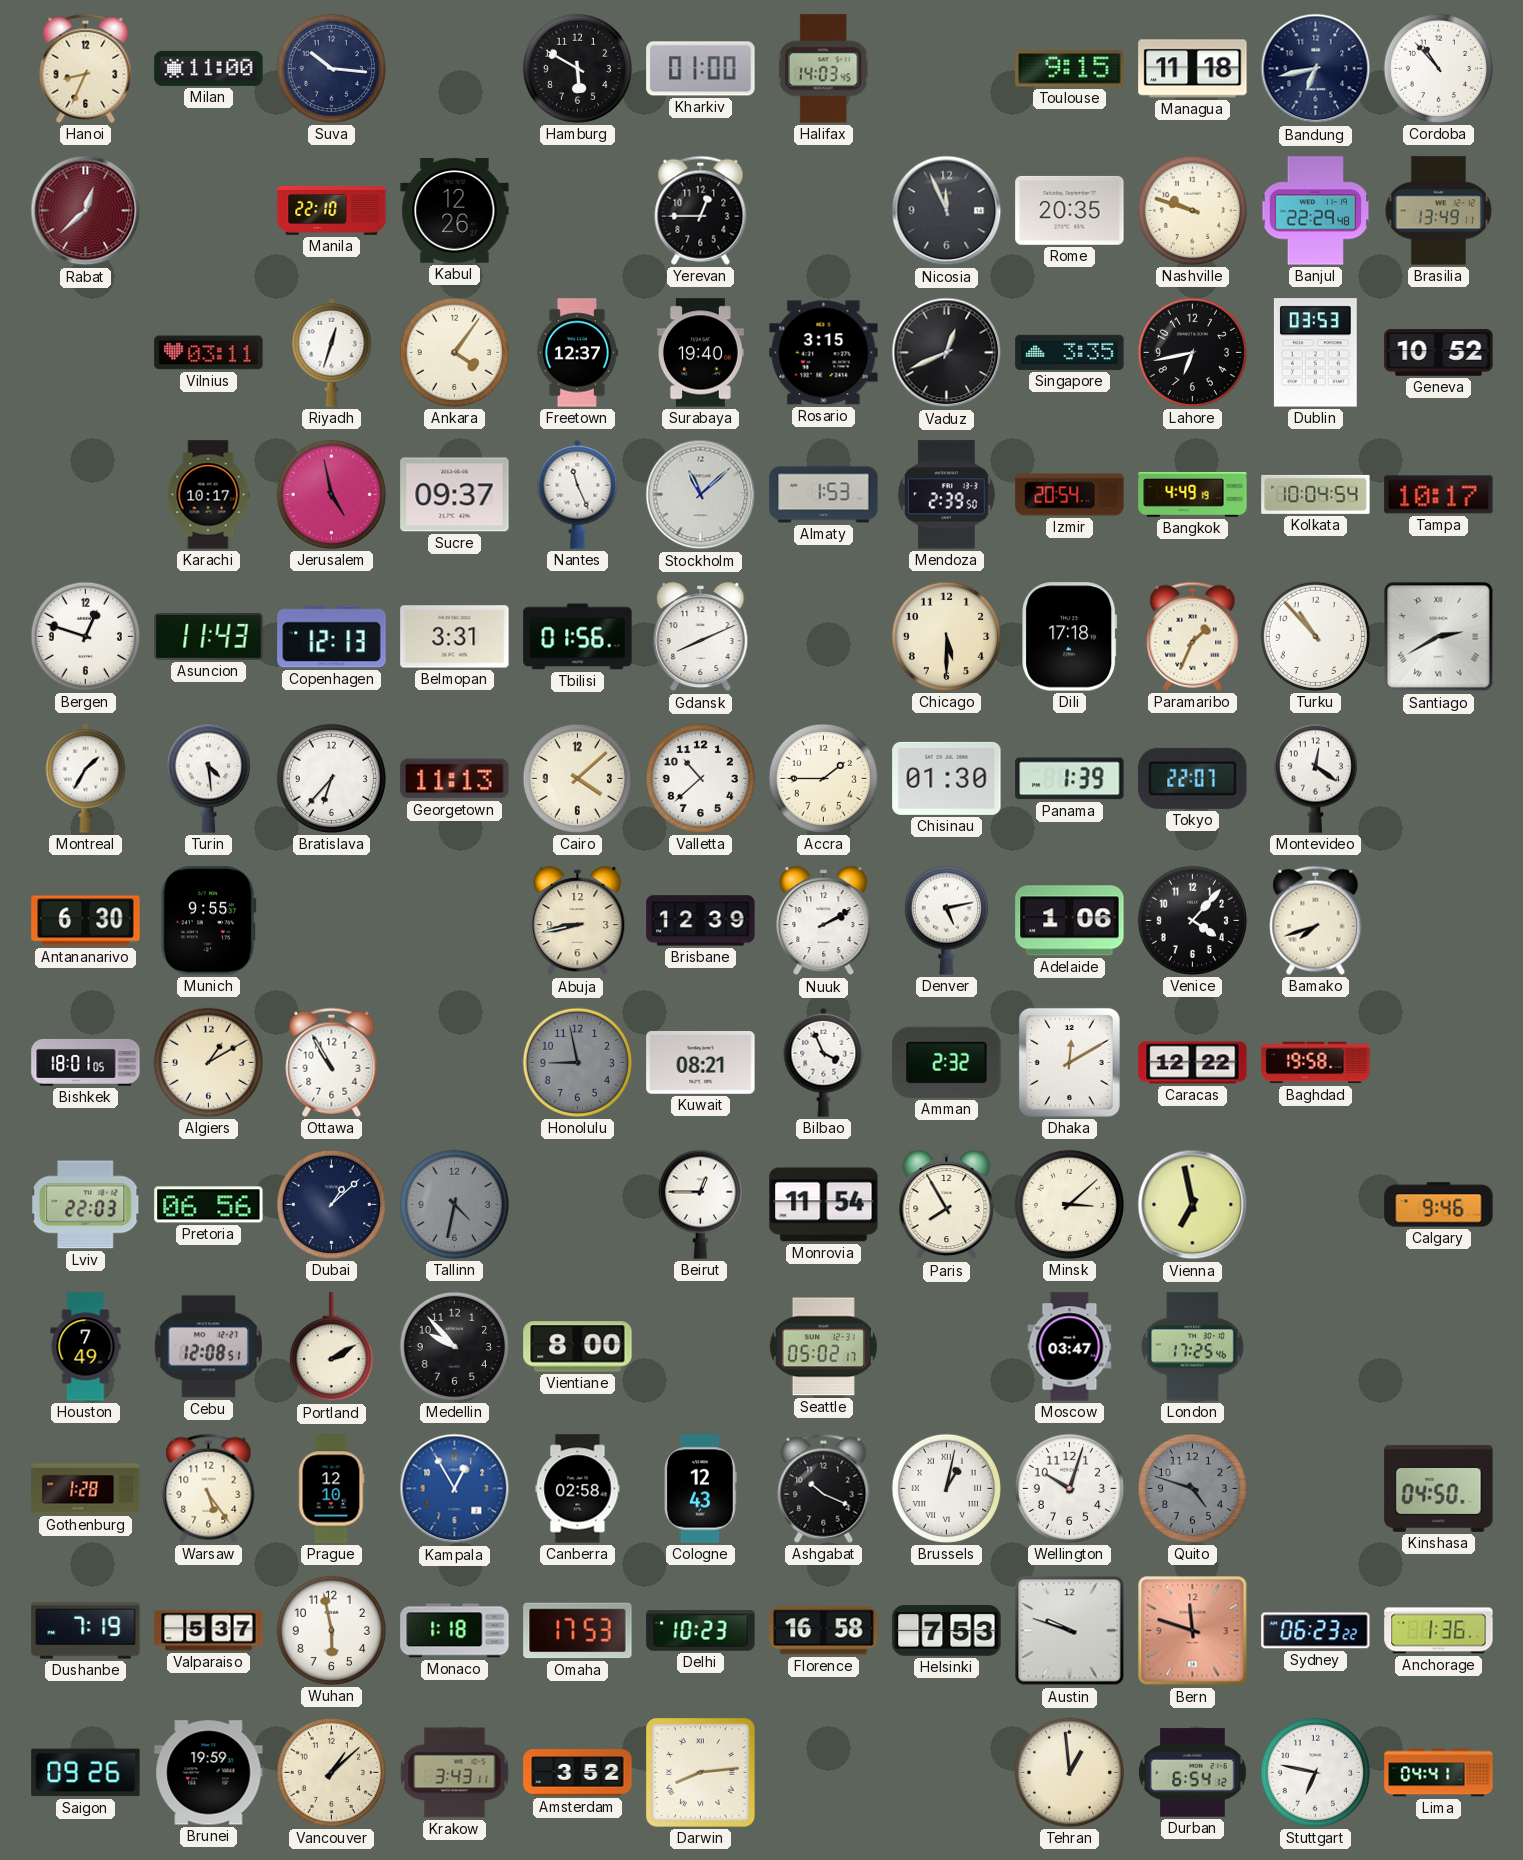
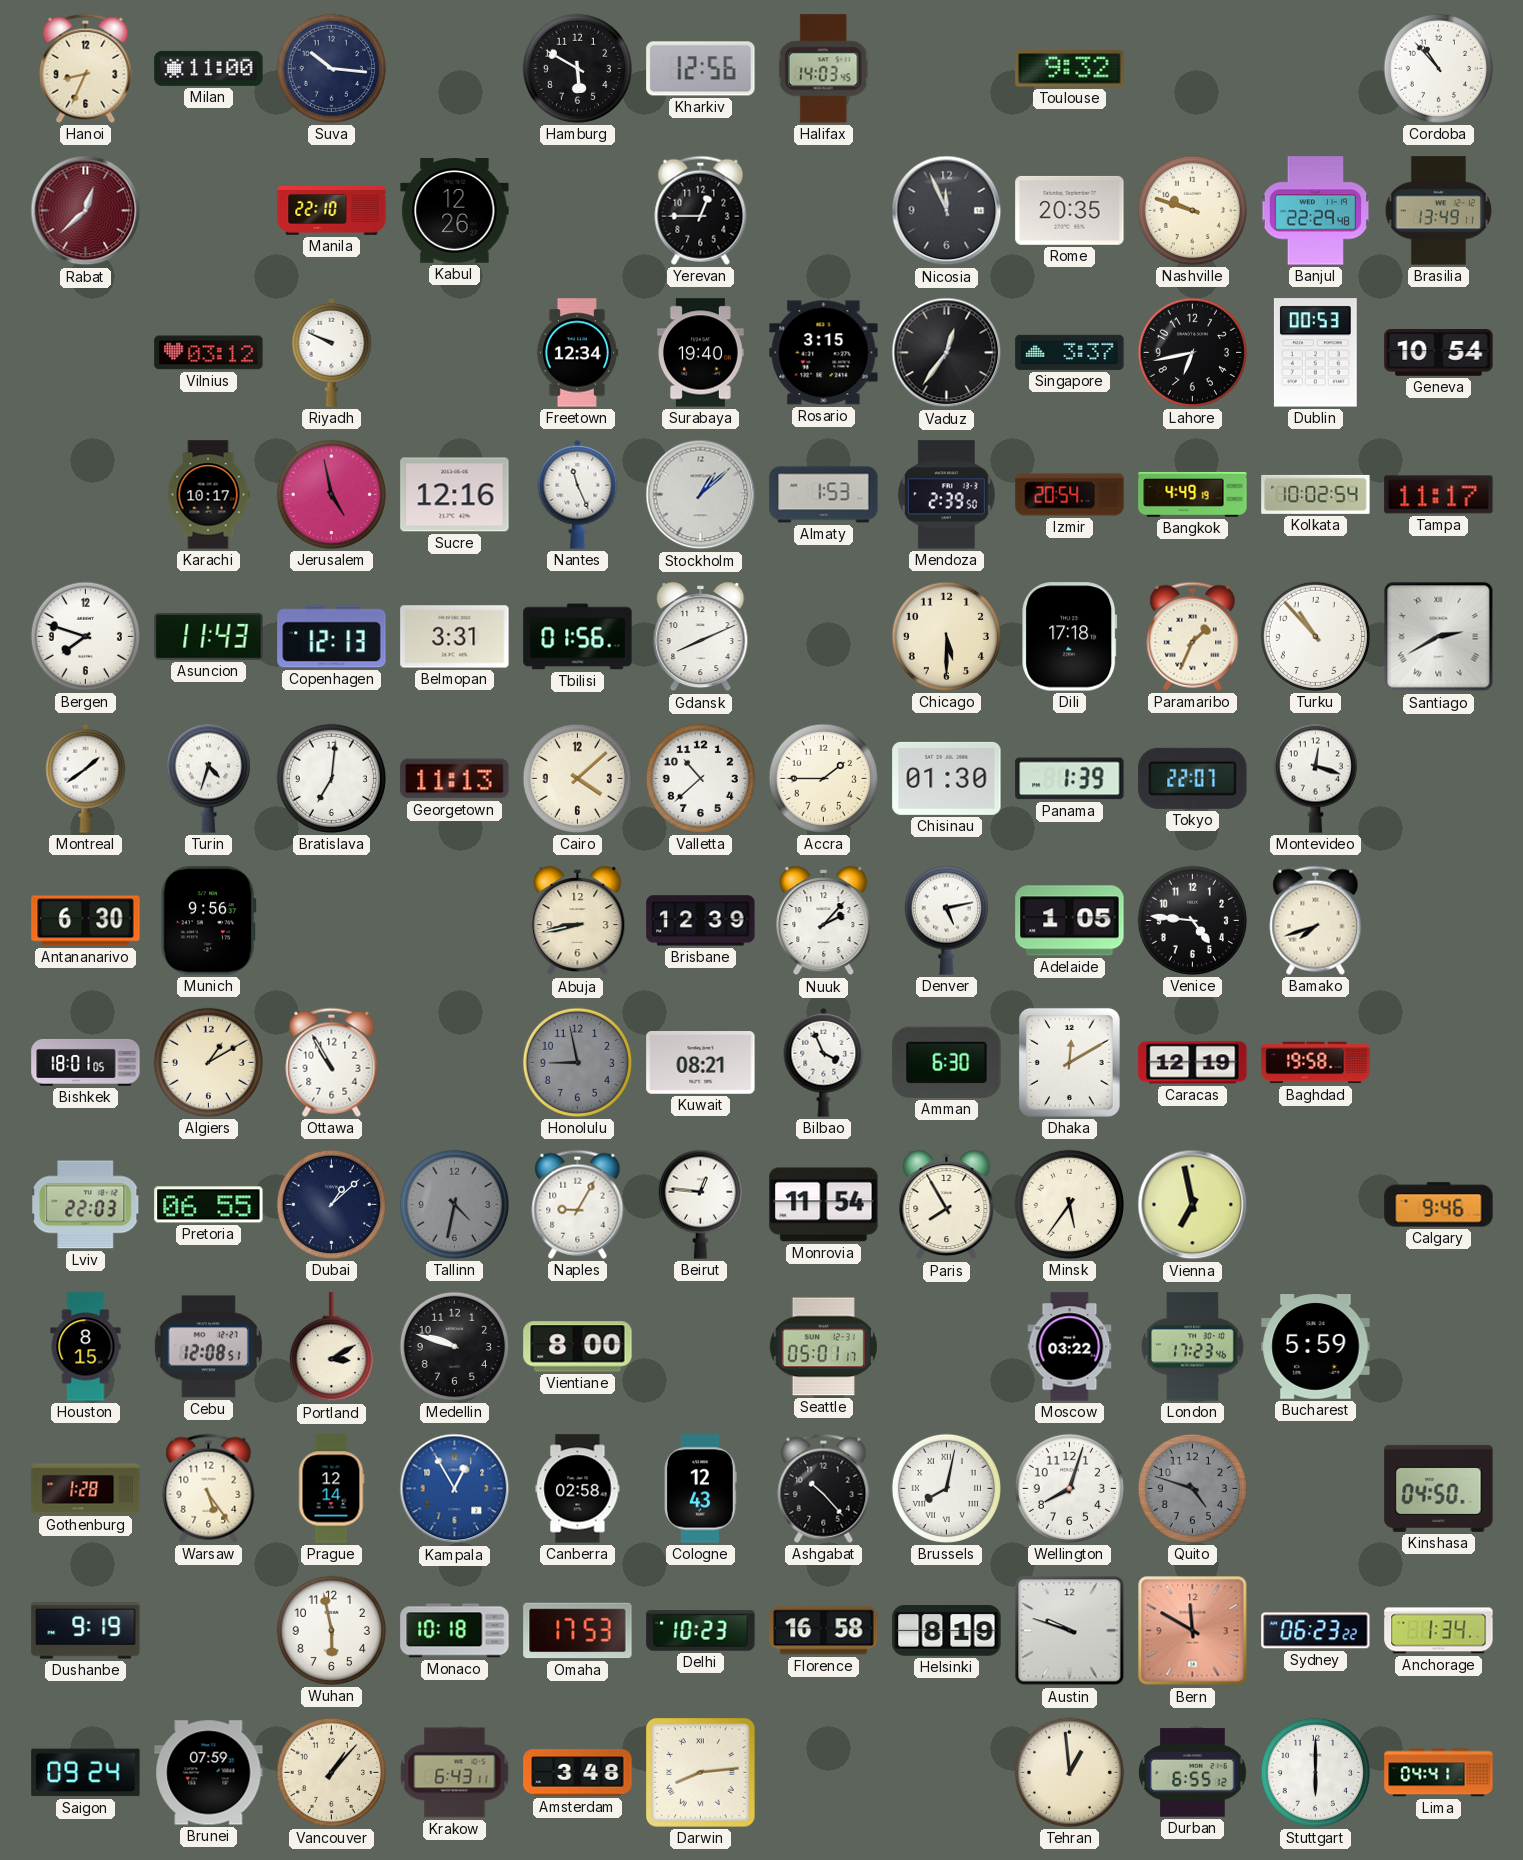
Kharkiv: 01:00 -> 12:56
Toulouse: 9:15 -> 9:32
Managua: 11:18 -> none
Bandung: 6:43 -> none
Vilnius: 03:11 -> 03:12
Riyadh: 12:33 -> 9:49
Ankara: 4:06 -> none
Freetown: 12:37 -> 12:34
Vaduz: 12:41 -> 12:36
Singapore: 3:35 -> 3:37
Dublin: 03:53 -> 00:53
Geneva: 10:52 -> 10:54
Sucre: 09:37 -> 12:16
Stockholm: 11:08 -> 1:08
Kolkata: 10:04 -> 10:02
Tampa: 10:17 -> 11:17
Bergen: 12:48 -> 7:48
Montreal: 1:35 -> 1:39
Turin: 4:29 -> 4:33
Bratislava: 6:37 -> 7:01
Montevideo: 12:21 -> 12:18
Munich: 9:55 -> 9:56
Nuuk: 2:10 -> 2:07
Adelaide: 1:06 -> 1:05
Venice: 4:07 -> 4:46
Amman: 2:32 -> 6:30
Caracas: 12:22 -> 12:19
Pretoria: 06:56 -> 06:55
Naples: none -> 9:05
Beirut: 12:45 -> 12:46
Minsk: 3:08 -> 5:36
Houston: 7:49 -> 8:15
Portland: 2:10 -> 3:10
Medellin: 9:53 -> 9:48
Seattle: 05:02 -> 05:01
Moscow: 03:47 -> 03:22
London: 17:25 -> 17:23
Bucharest: none -> 5:59
Prague: 12:10 -> 12:14
Ashgabat: 10:19 -> 10:23
Brussels: 1:02 -> 8:02
Wellington: 10:03 -> 8:03
Dushanbe: 7:19 -> 9:19
Valparaiso: 5:37 -> none
Monaco: 1:18 -> 10:18
Helsinki: 7:53 -> 8:19
Bern: 11:48 -> 11:50
Anchorage: 1:36 -> 1:34
Saigon: 09:26 -> 09:24
Brunei: 19:59 -> 07:59
Vancouver: 1:08 -> 1:07
Krakow: 3:43 -> 6:43
Amsterdam: 3:52 -> 3:48
Durban: 6:54 -> 6:55
Stuttgart: 6:47 -> 6:00
